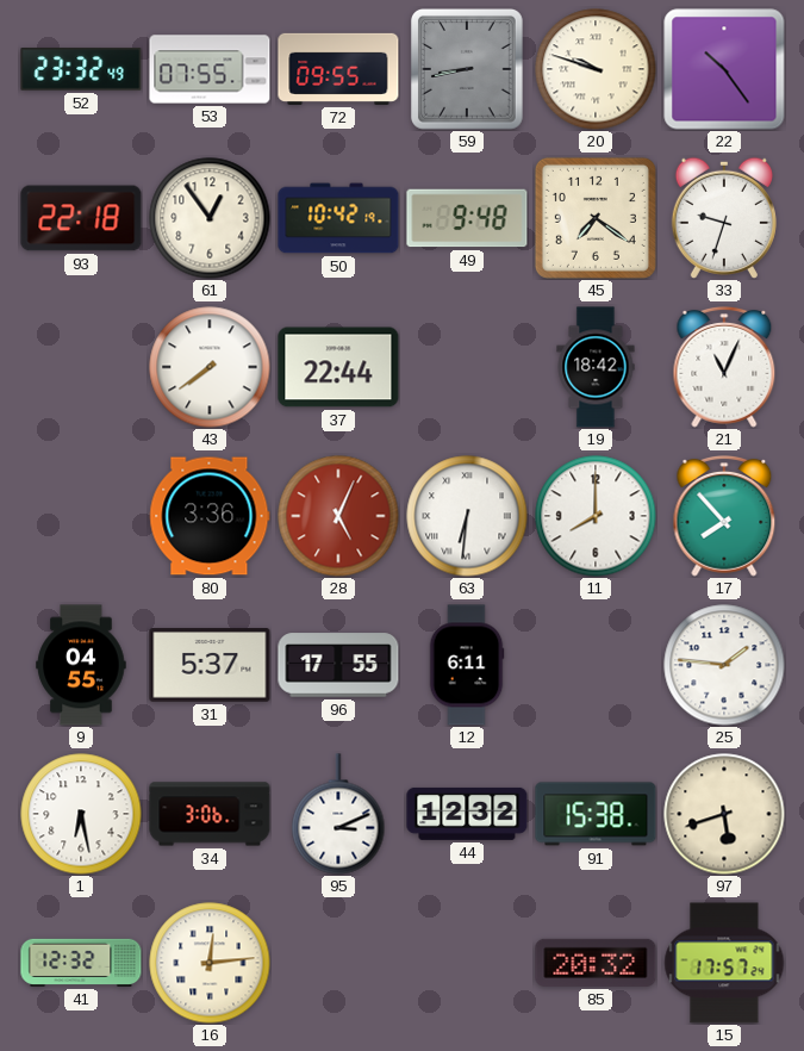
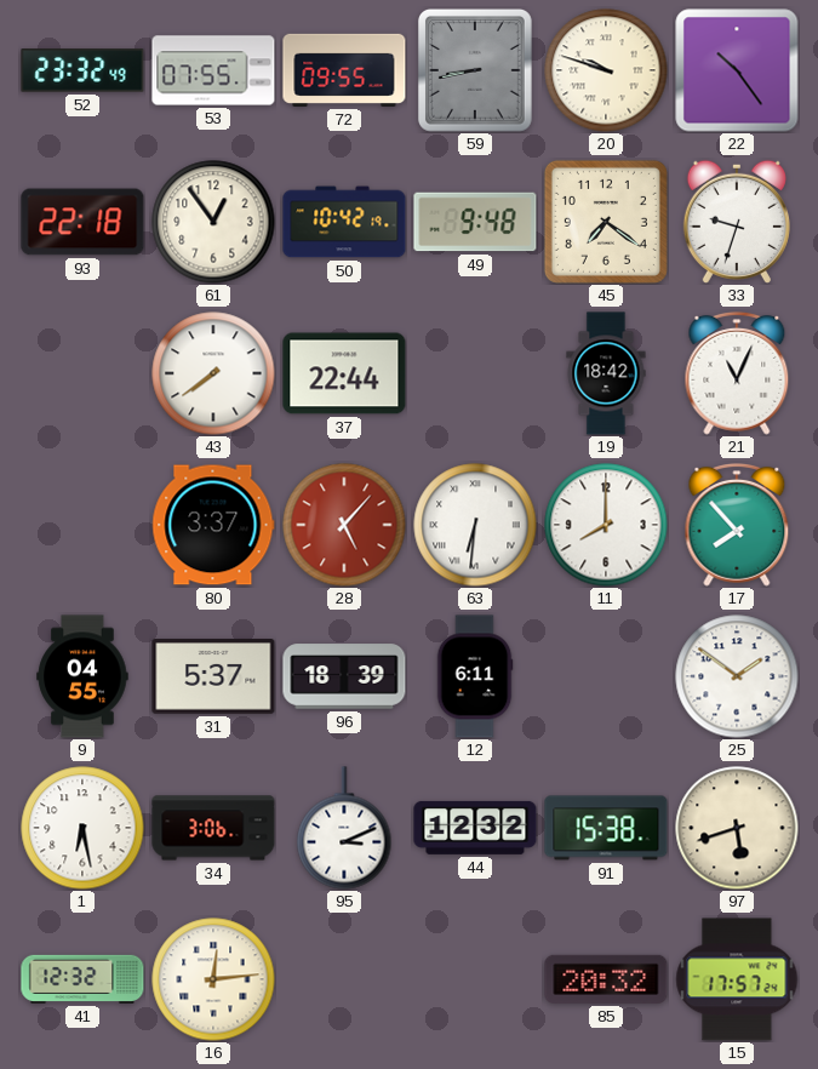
80: 3:36 -> 3:37
28: 5:04 -> 5:07
96: 17:55 -> 18:39
25: 1:46 -> 1:51
